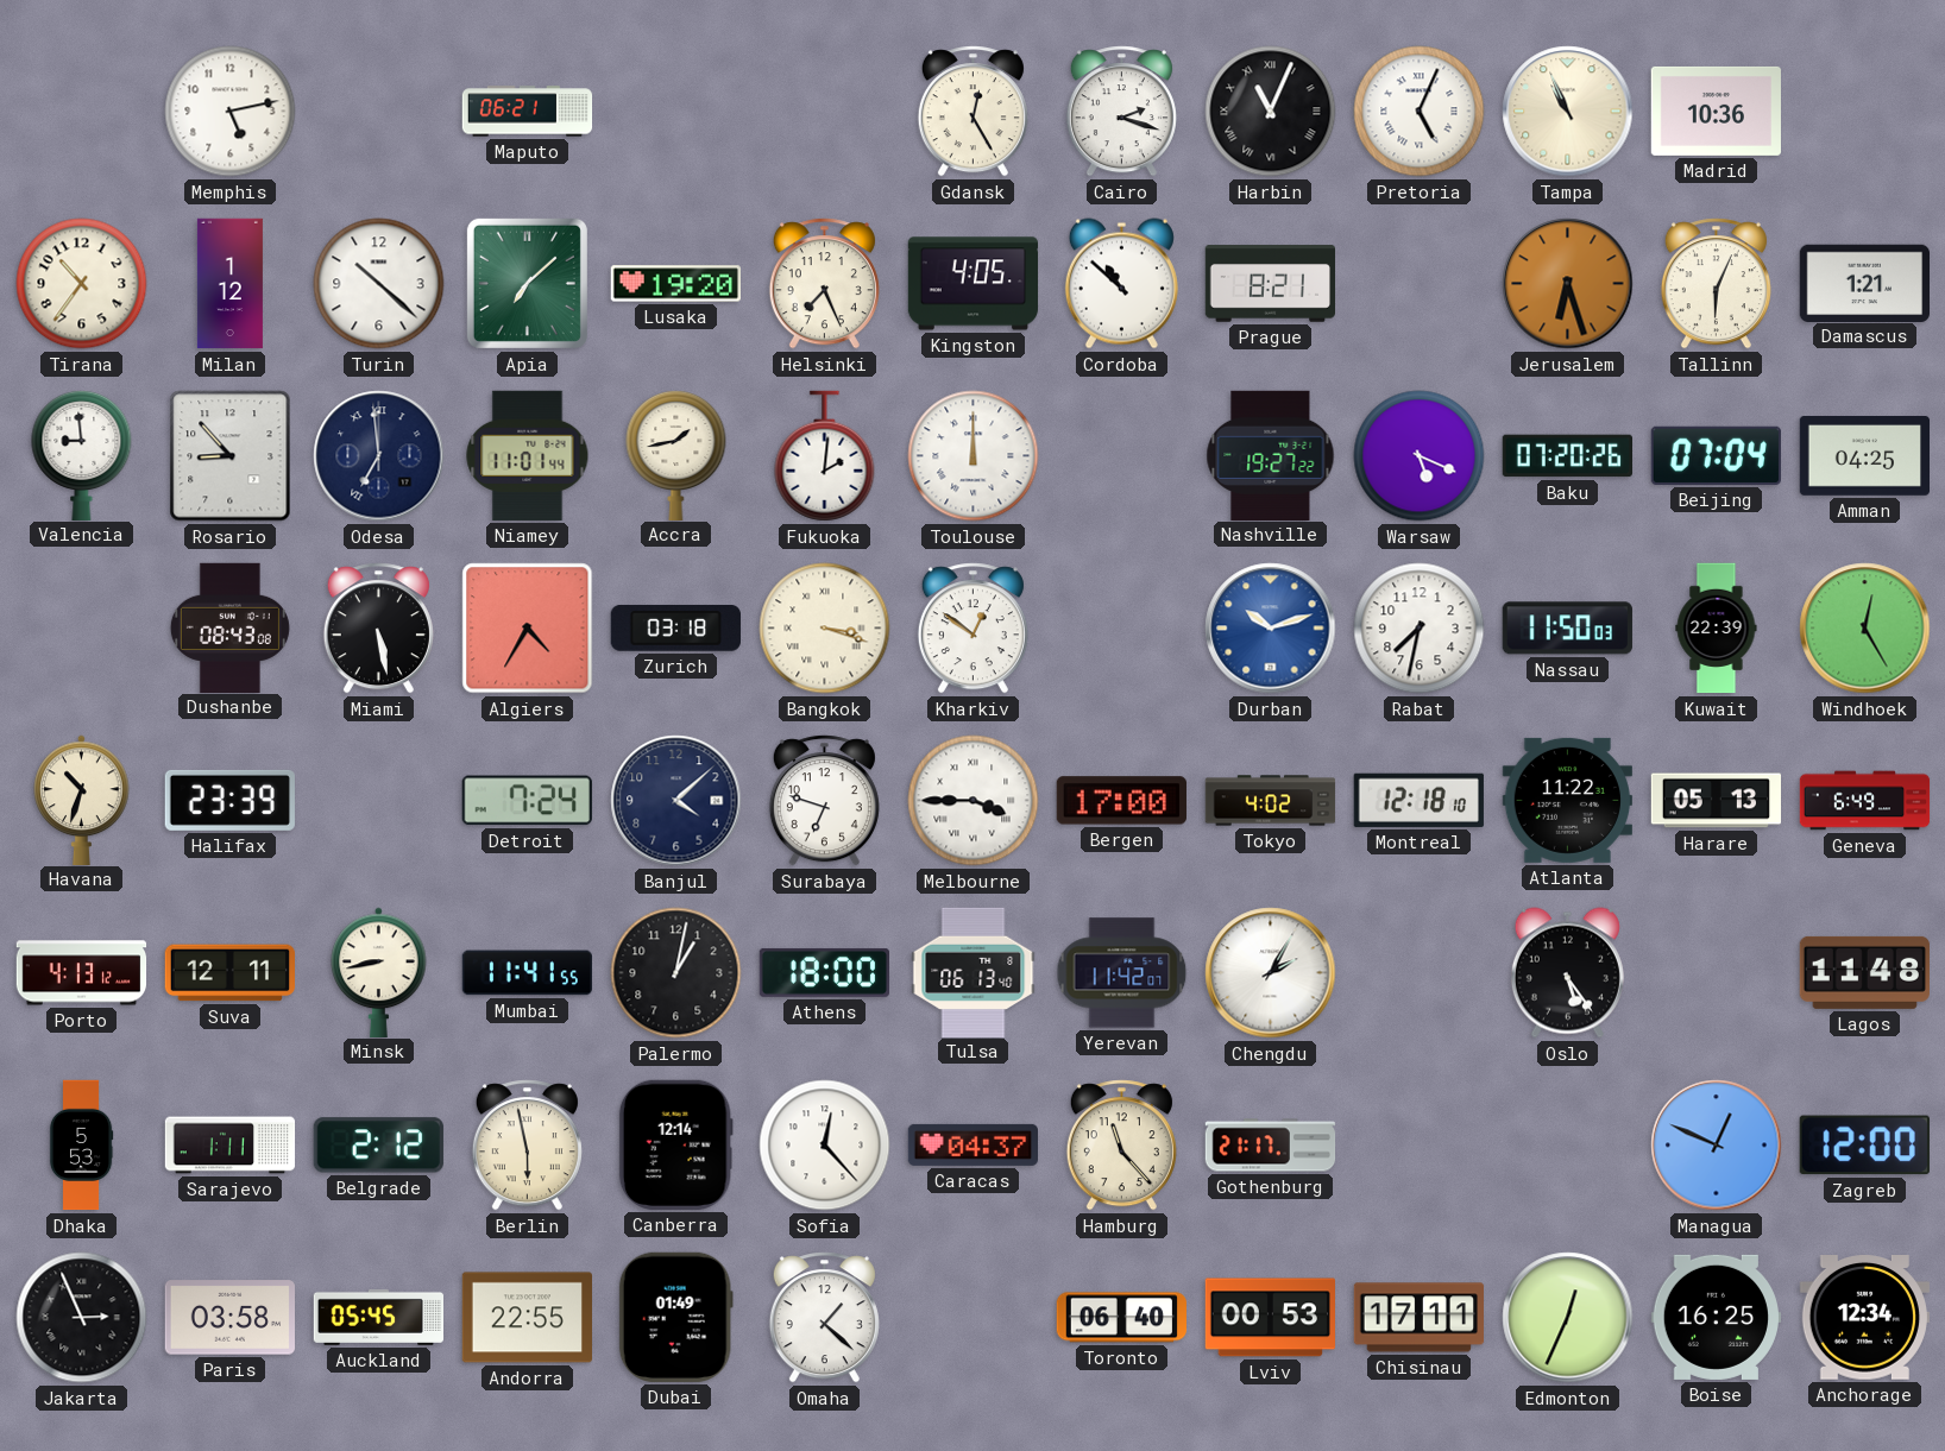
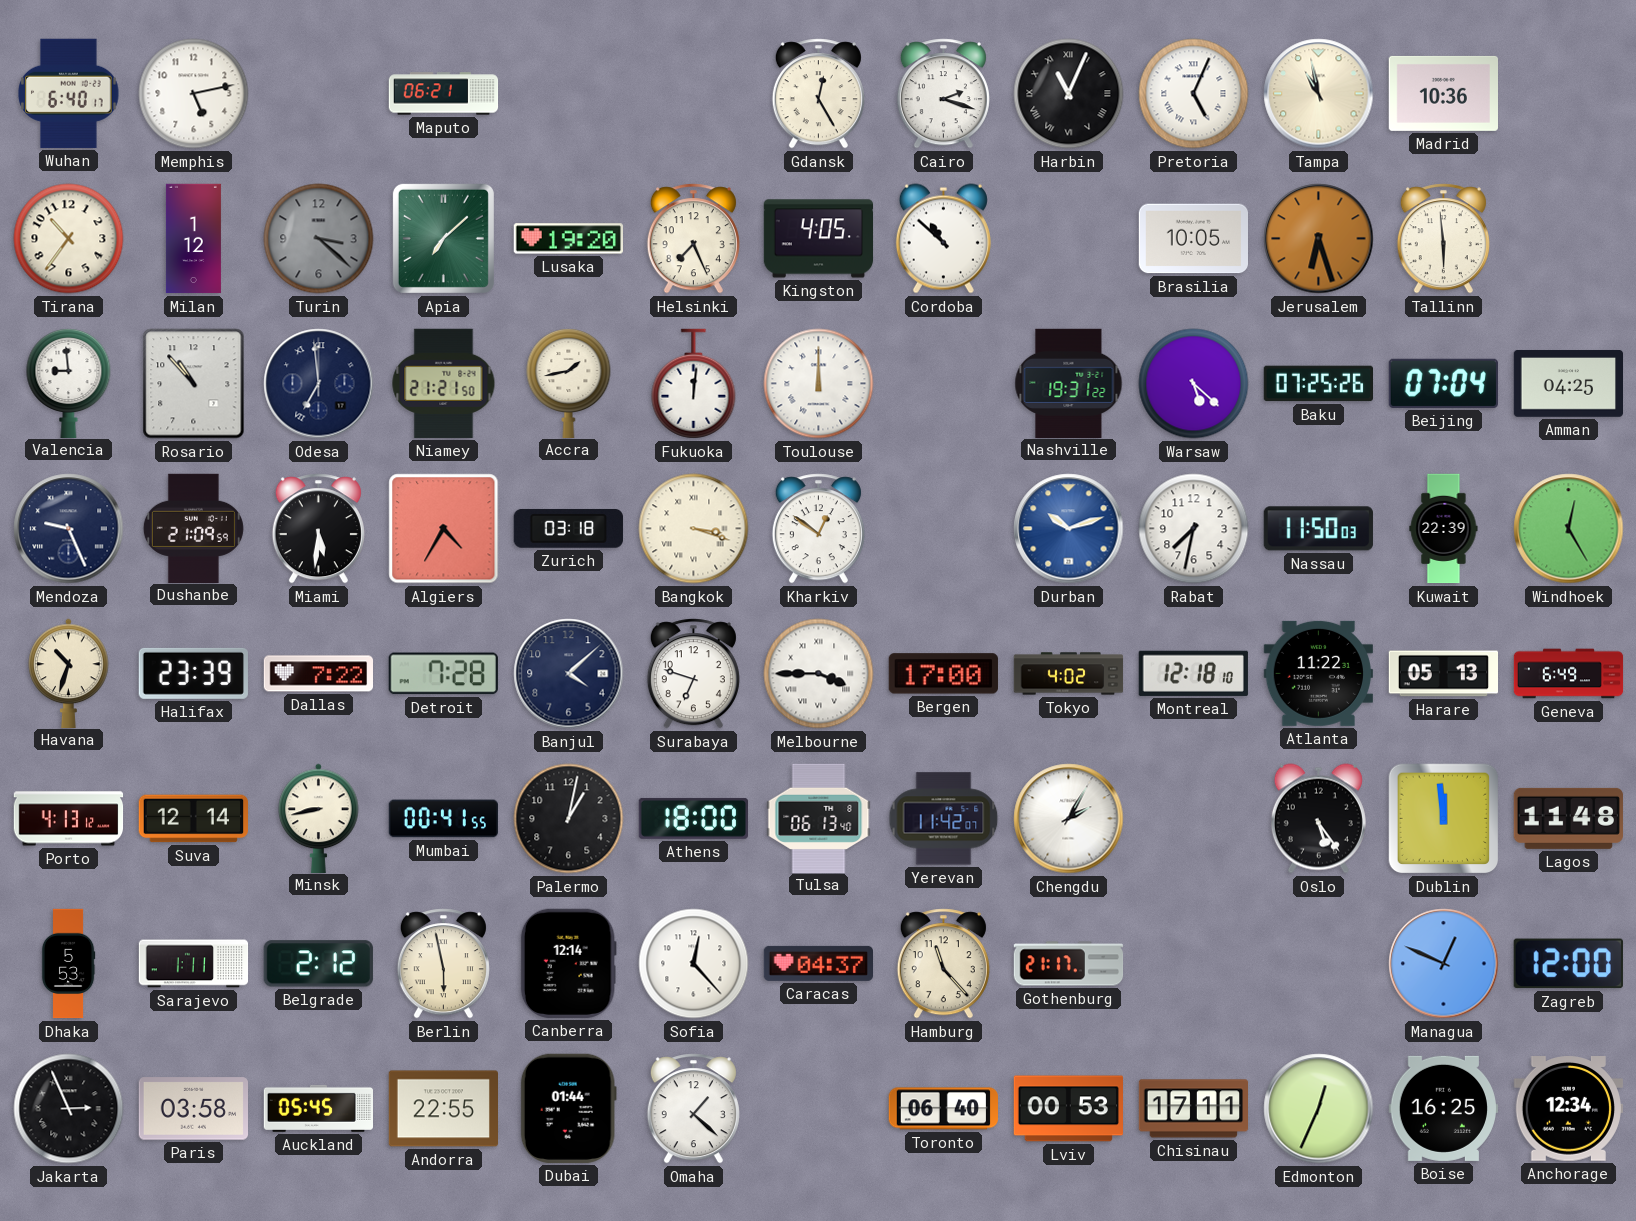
Wuhan: none -> 6:40
Tampa: 10:56 -> 10:58
Turin: 10:22 -> 3:22
Turin dial: white -> grey
Prague: 8:21 -> none
Brasilia: none -> 10:05
Tallinn: 6:04 -> 5:59
Damascus: 1:21 -> none
Rosario: 8:53 -> 10:53
Niamey: 11:01 -> 21:21
Fukuoka: 2:01 -> 12:01
Nashville: 19:27 -> 19:31
Warsaw: 5:19 -> 5:22
Baku: 07:20 -> 07:25
Mendoza: none -> 9:26
Dushanbe: 08:43 -> 21:09
Miami: 5:28 -> 5:31
Dallas: none -> 7:22
Detroit: 7:24 -> 7:28
Suva: 12:11 -> 12:14
Mumbai: 11:41 -> 00:41
Dublin: none -> 11:59
Dubai: 01:49 -> 01:44
